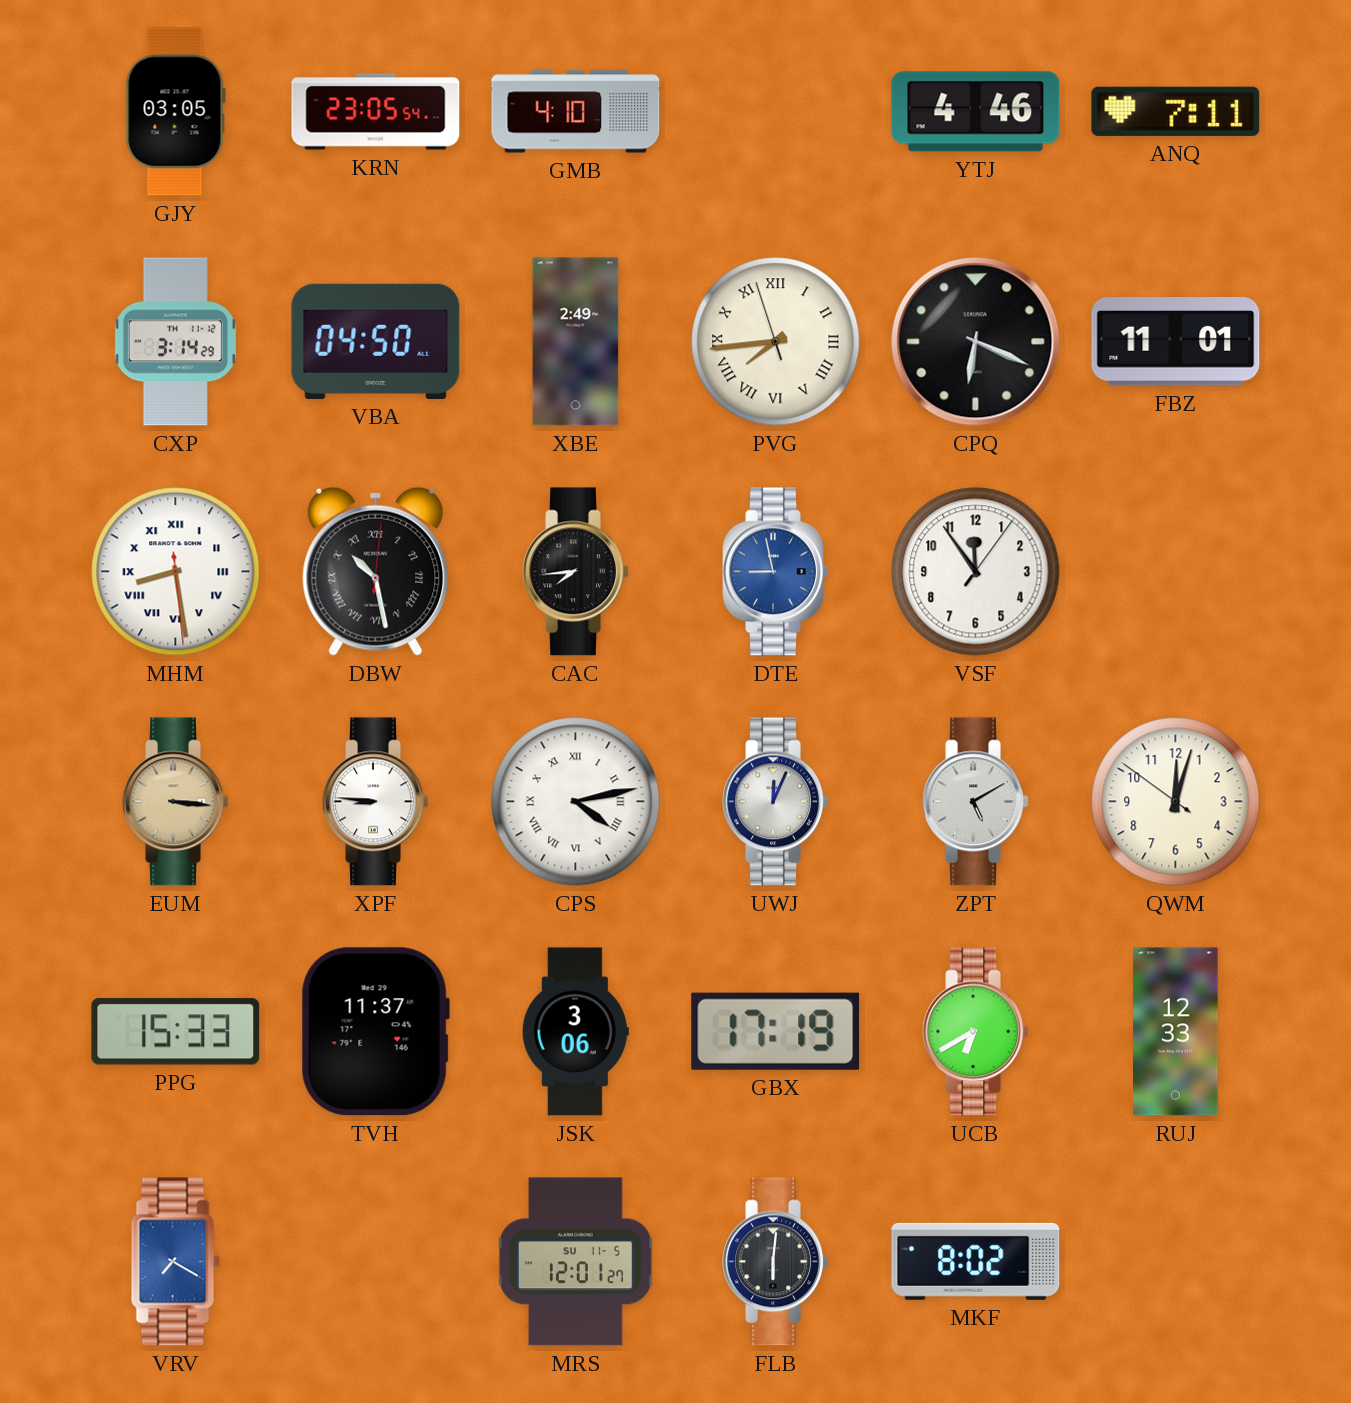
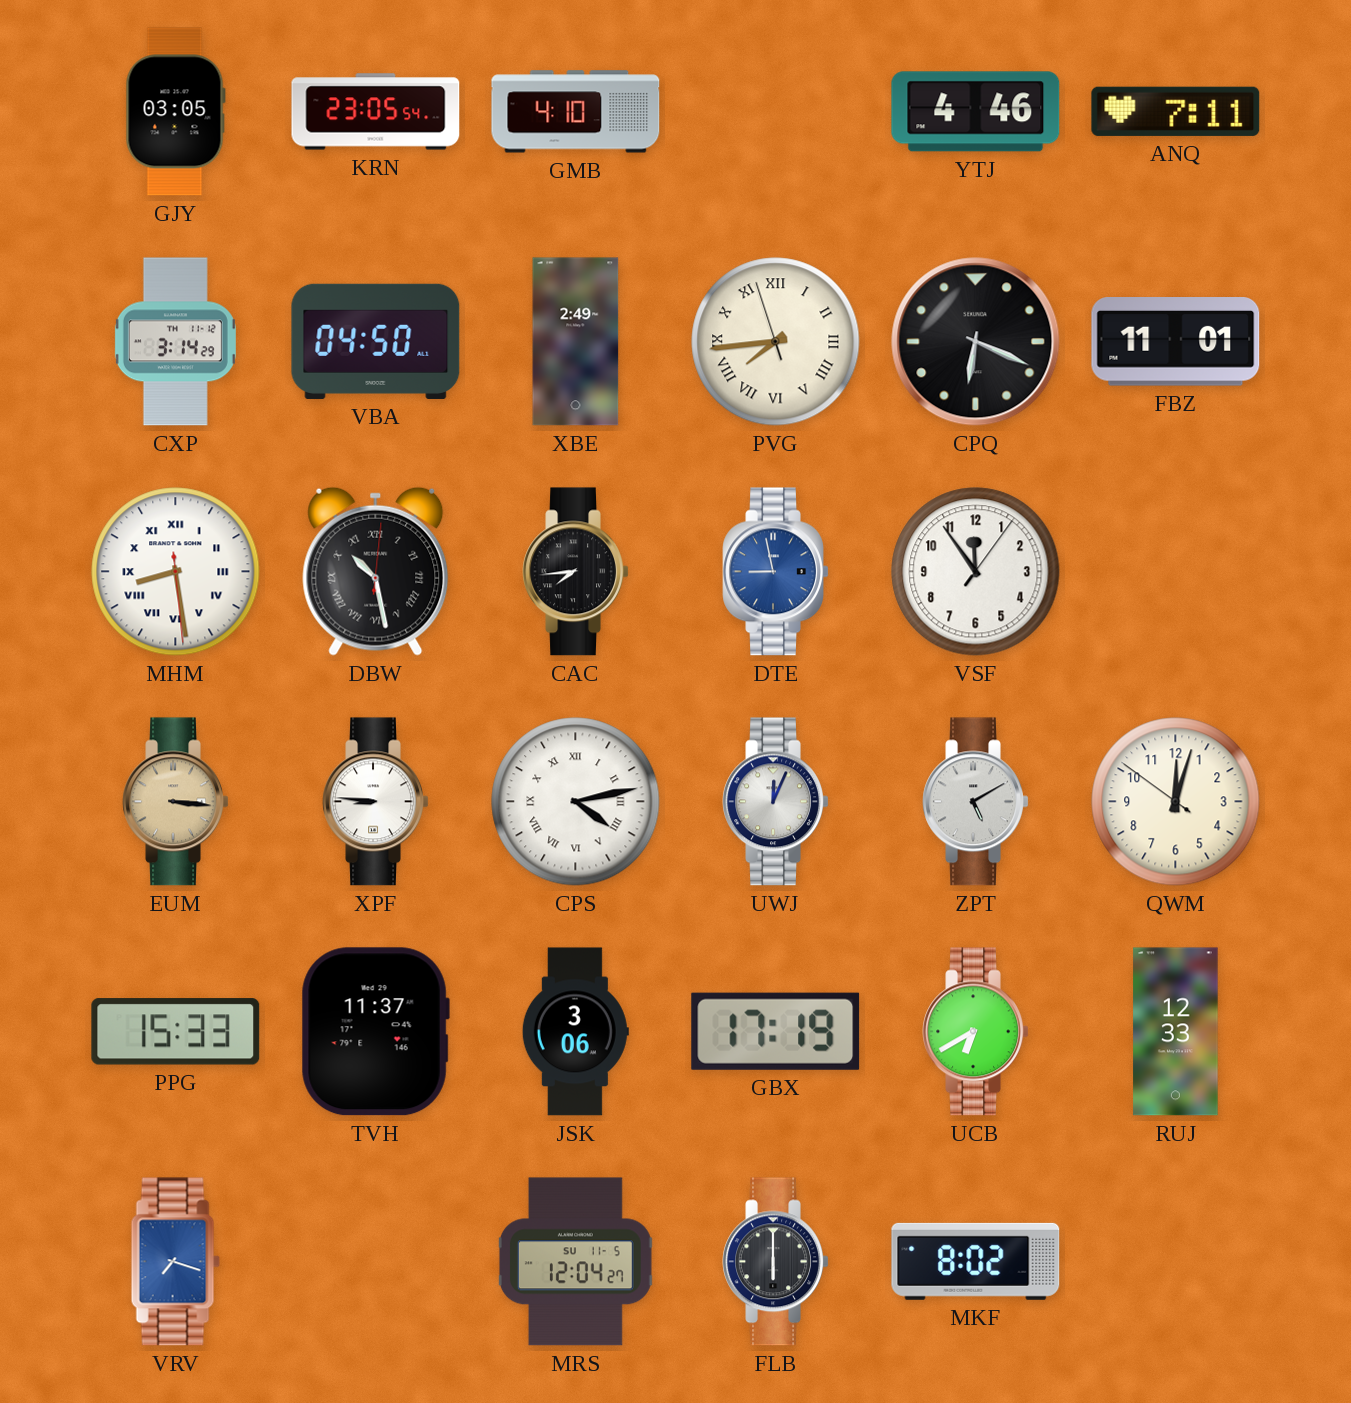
VRV: 7:20 -> 7:18
MRS: 12:01 -> 12:04
FLB: 6:01 -> 6:00
